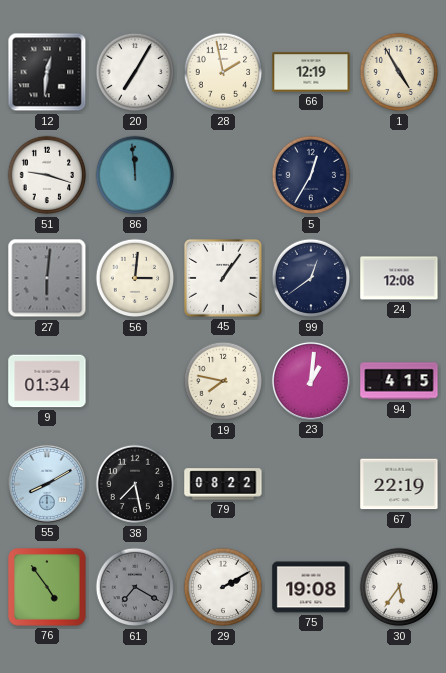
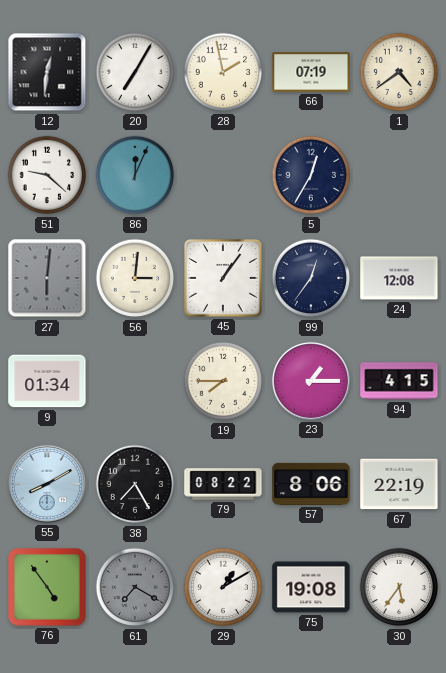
66: 12:19 -> 07:19
1: 4:55 -> 4:39
51: 9:18 -> 9:22
86: 11:59 -> 12:04
99: 12:39 -> 12:36
19: 7:47 -> 7:45
23: 1:01 -> 1:15
38: 7:28 -> 7:25
57: none -> 8:06
29: 2:10 -> 1:10
